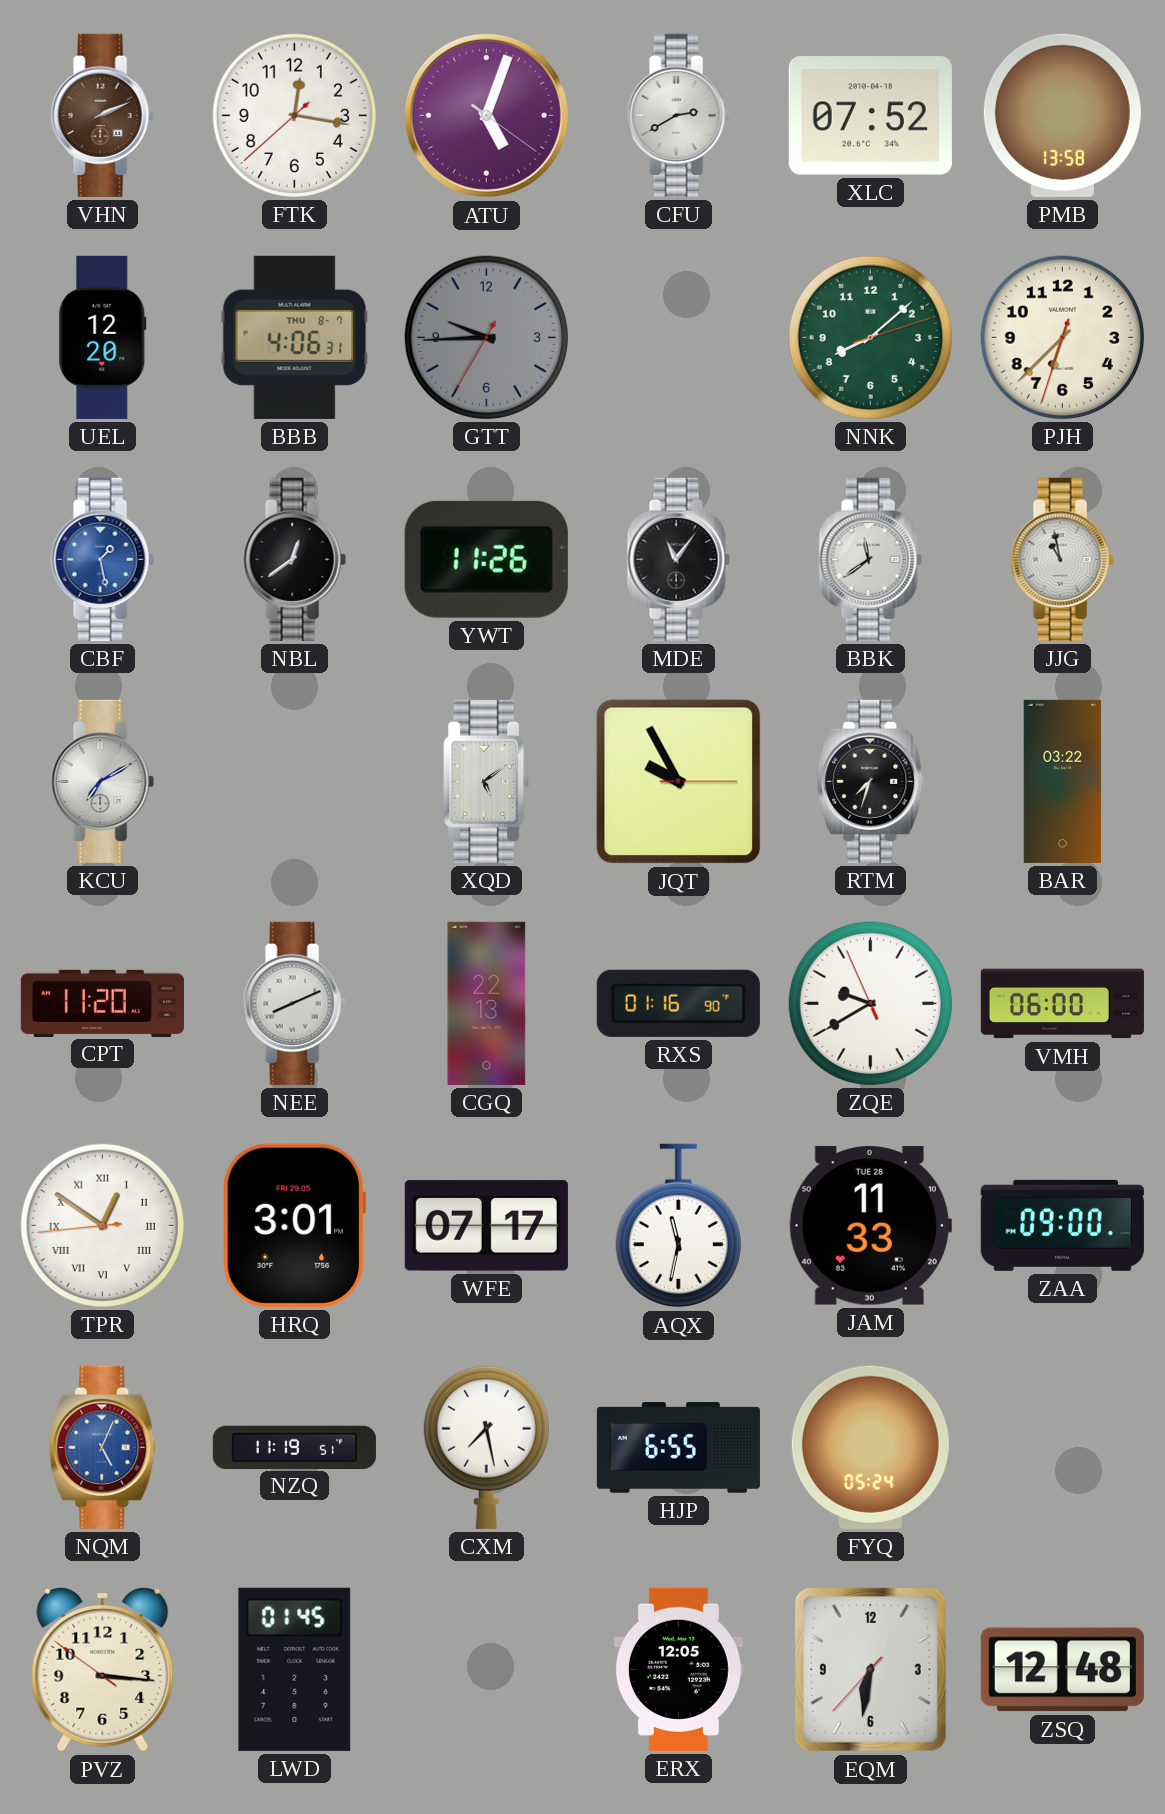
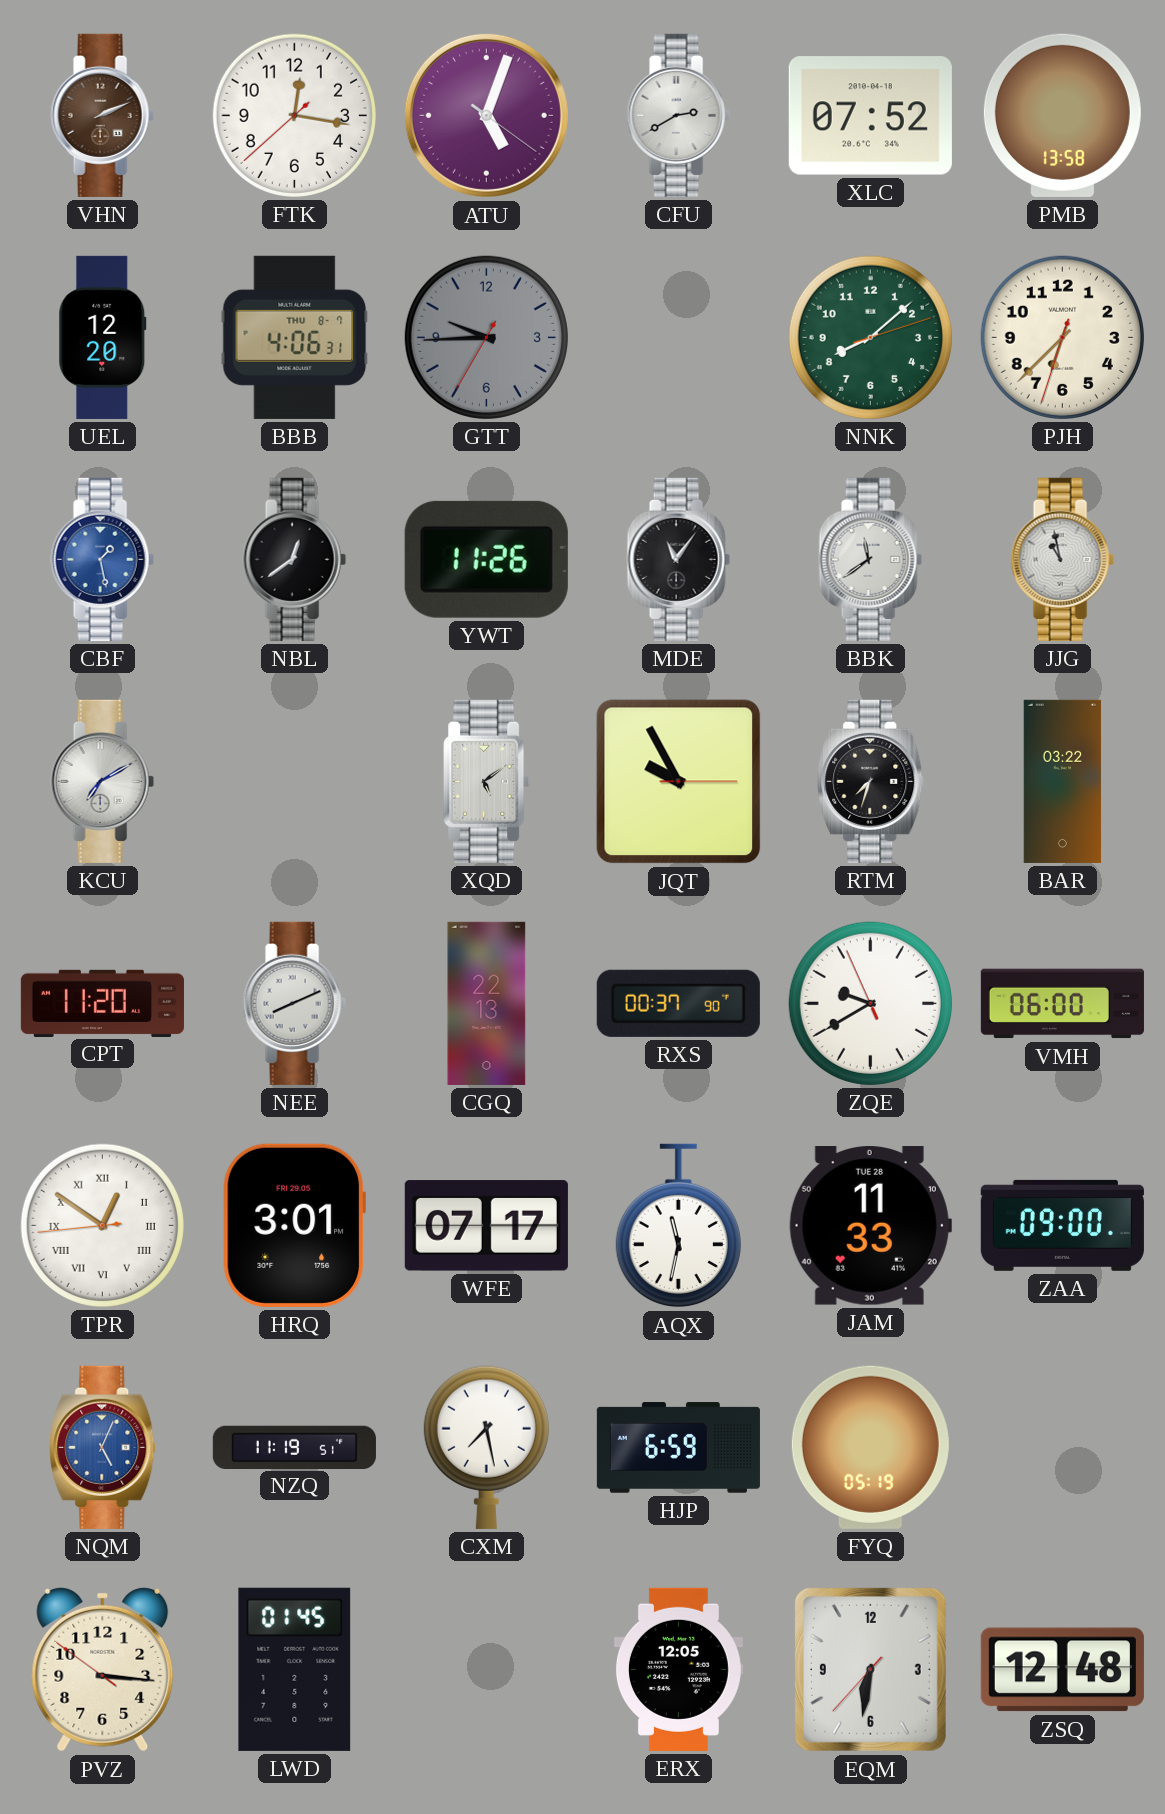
RXS: 01:16 -> 00:37
HJP: 6:55 -> 6:59
FYQ: 05:24 -> 05:19
